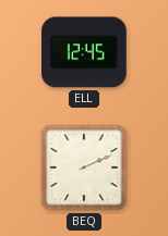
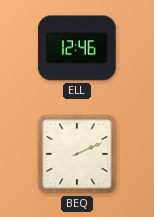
ELL: 12:45 -> 12:46
